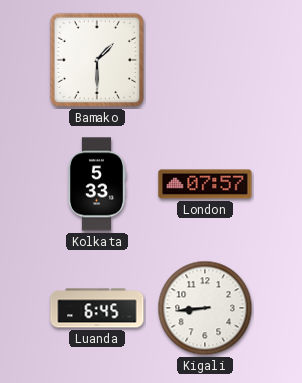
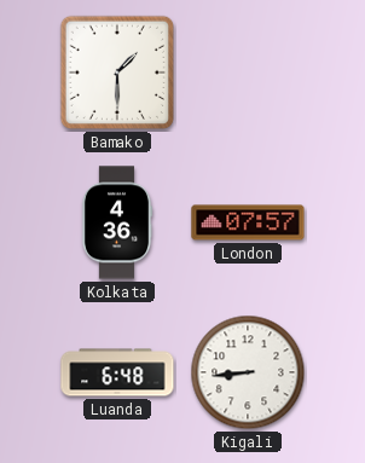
Kolkata: 5:33 -> 4:36
Luanda: 6:45 -> 6:48
